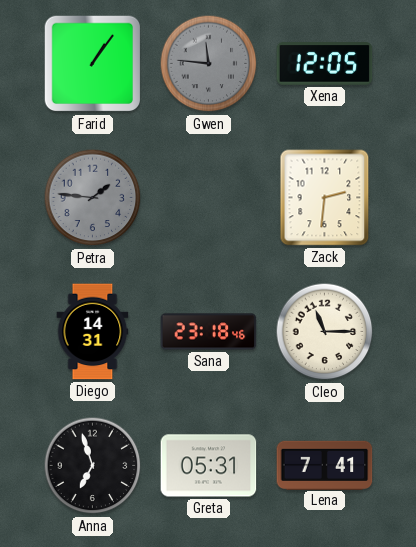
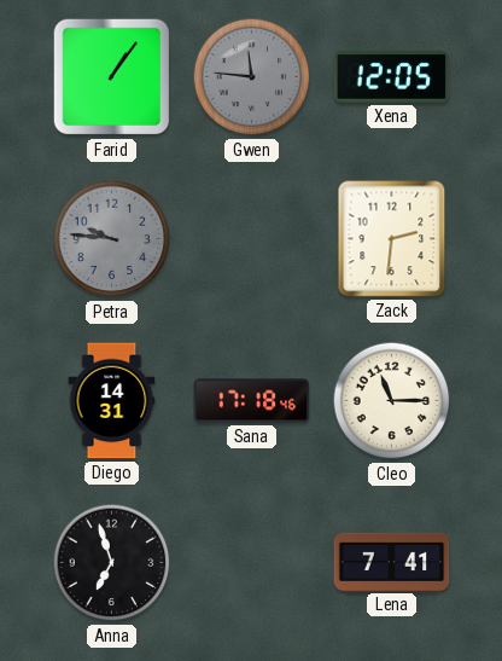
Petra: 1:46 -> 9:46
Sana: 23:18 -> 17:18
Greta: 05:31 -> none
